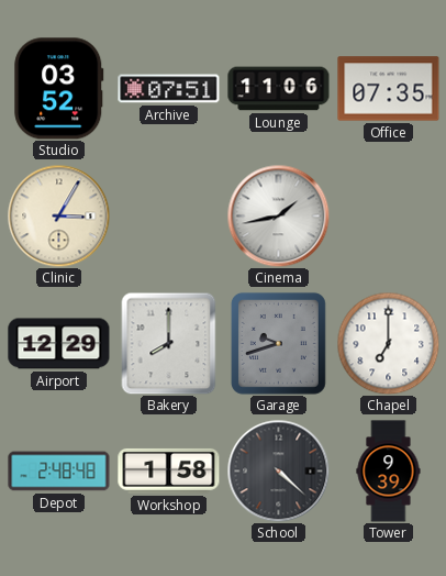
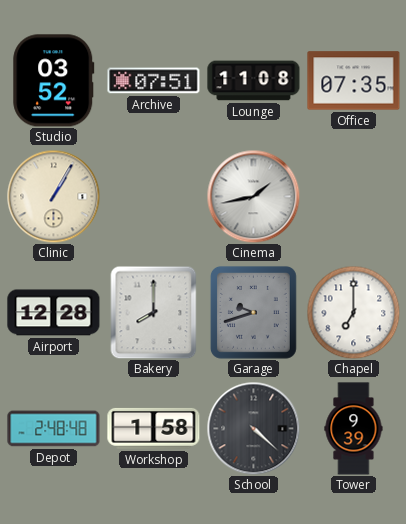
Lounge: 11:06 -> 11:08
Clinic: 3:05 -> 1:05
Airport: 12:29 -> 12:28
